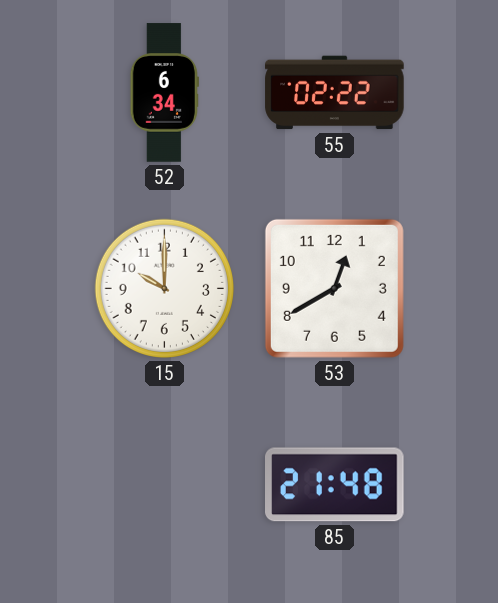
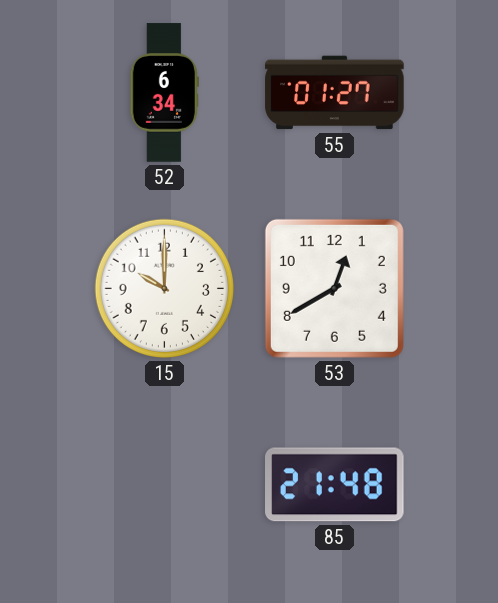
55: 02:22 -> 01:27
